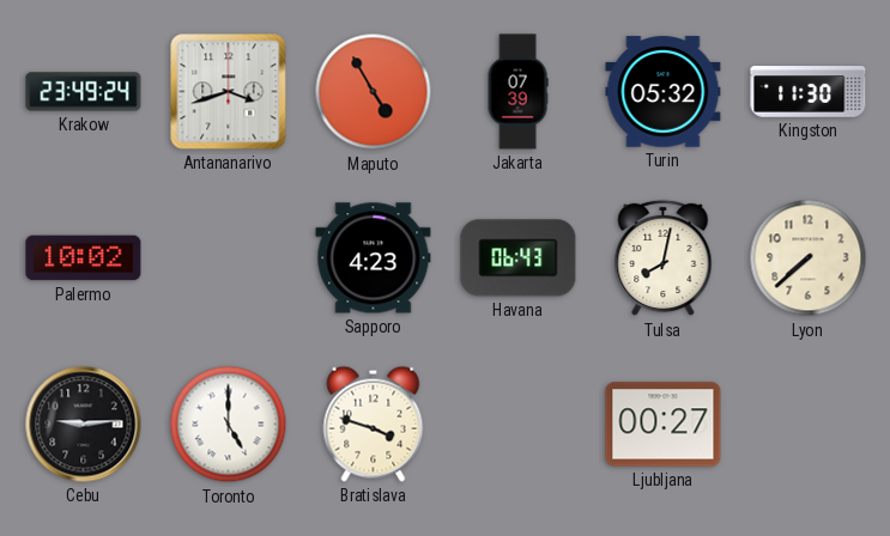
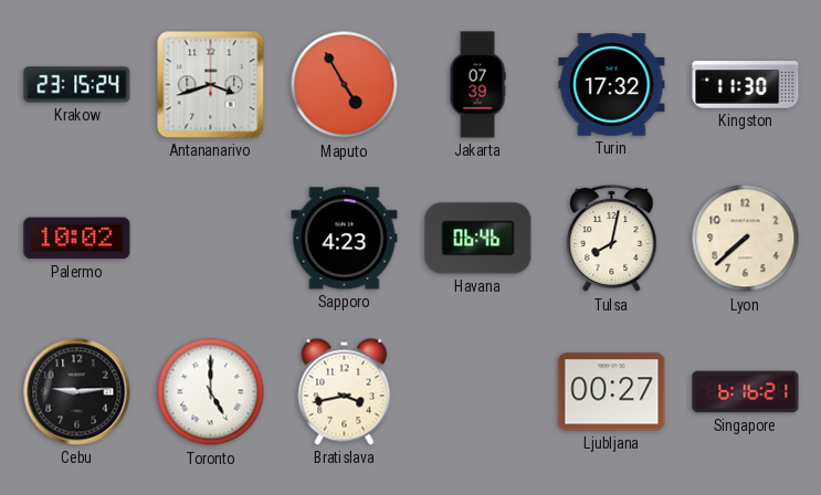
Krakow: 23:49 -> 23:15
Turin: 05:32 -> 17:32
Havana: 06:43 -> 06:46
Bratislava: 3:48 -> 3:43
Singapore: none -> 6:16
